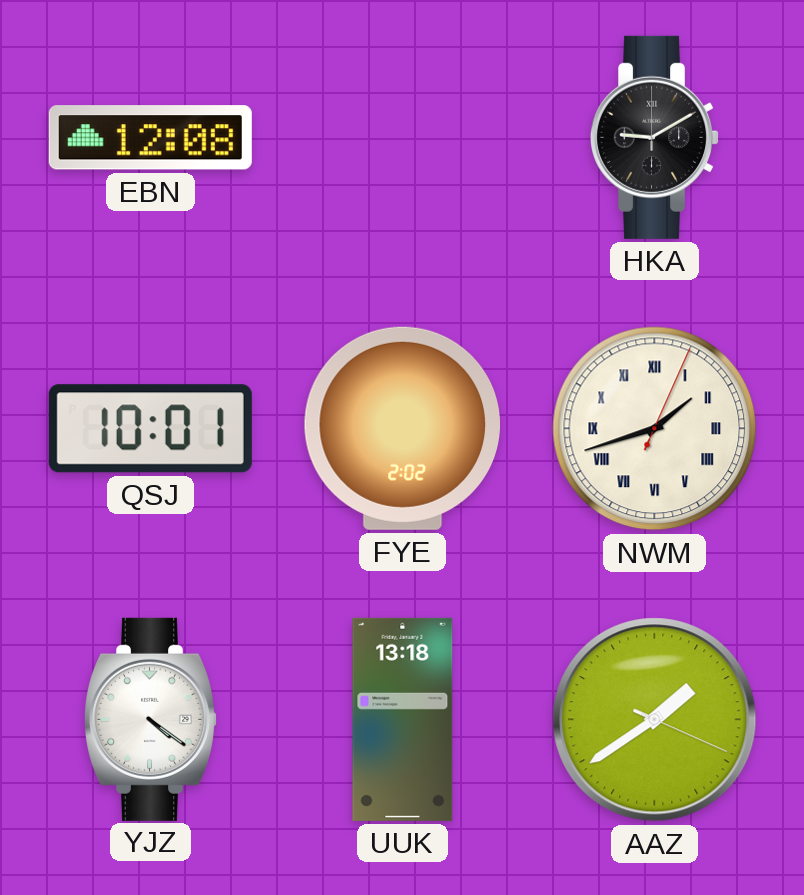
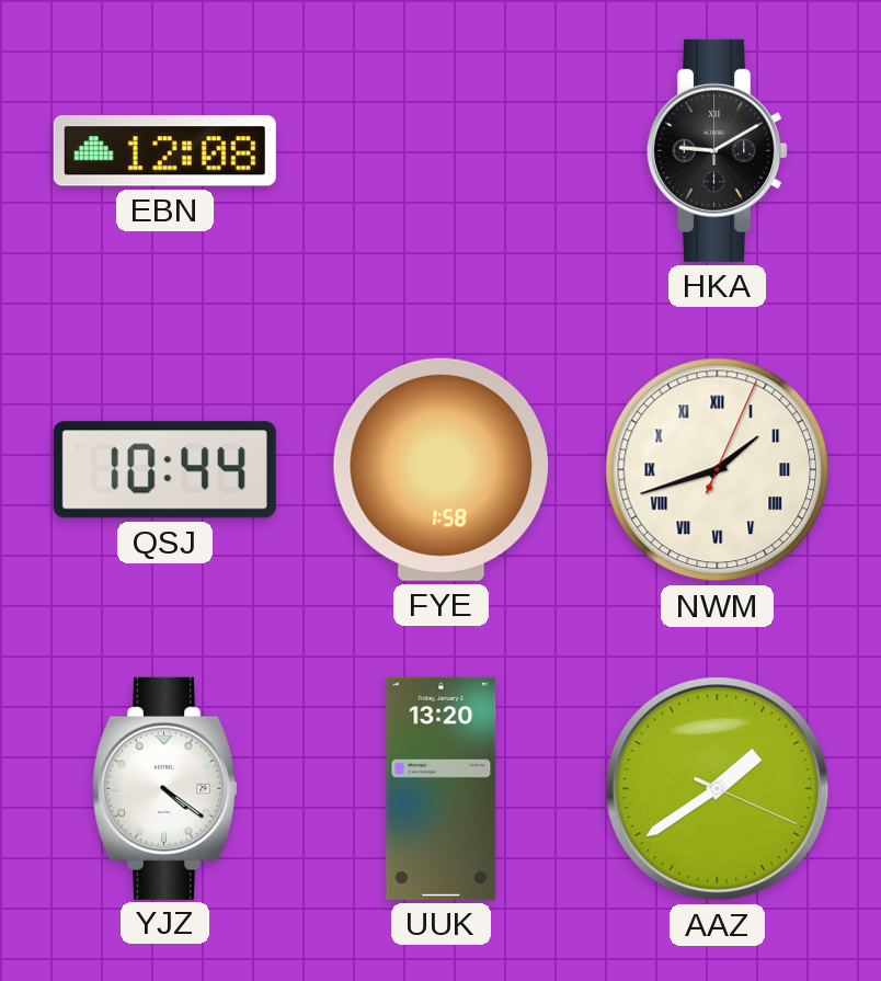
QSJ: 10:01 -> 10:44
FYE: 2:02 -> 1:58
UUK: 13:18 -> 13:20
